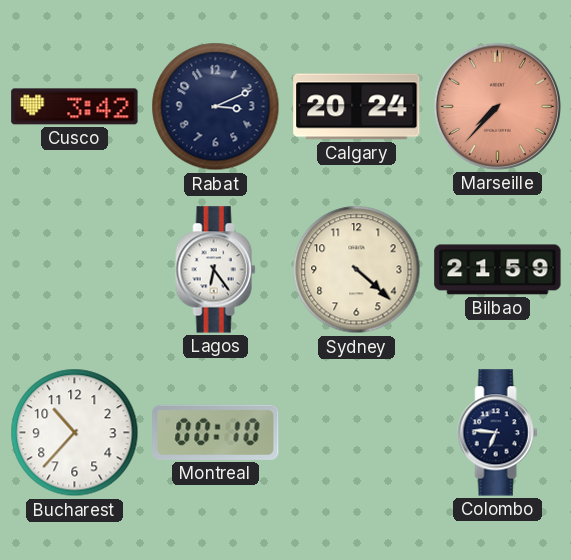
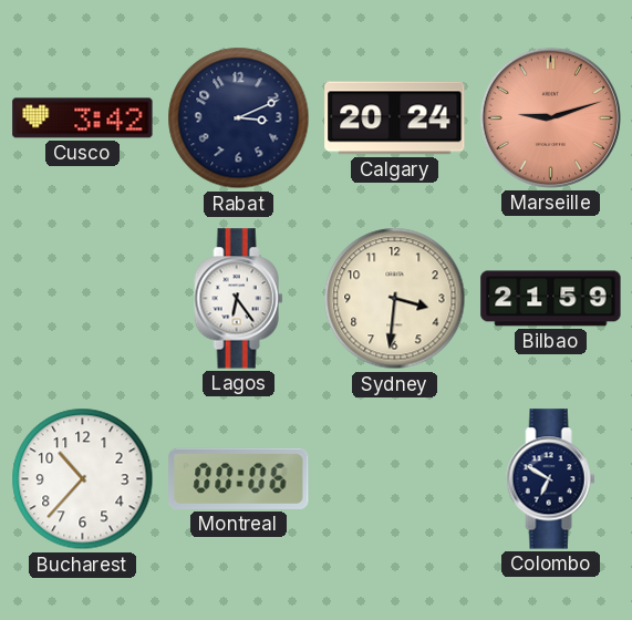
Marseille: 7:37 -> 9:12
Sydney: 4:22 -> 3:31
Montreal: 00:10 -> 00:06
Colombo: 6:46 -> 6:50
